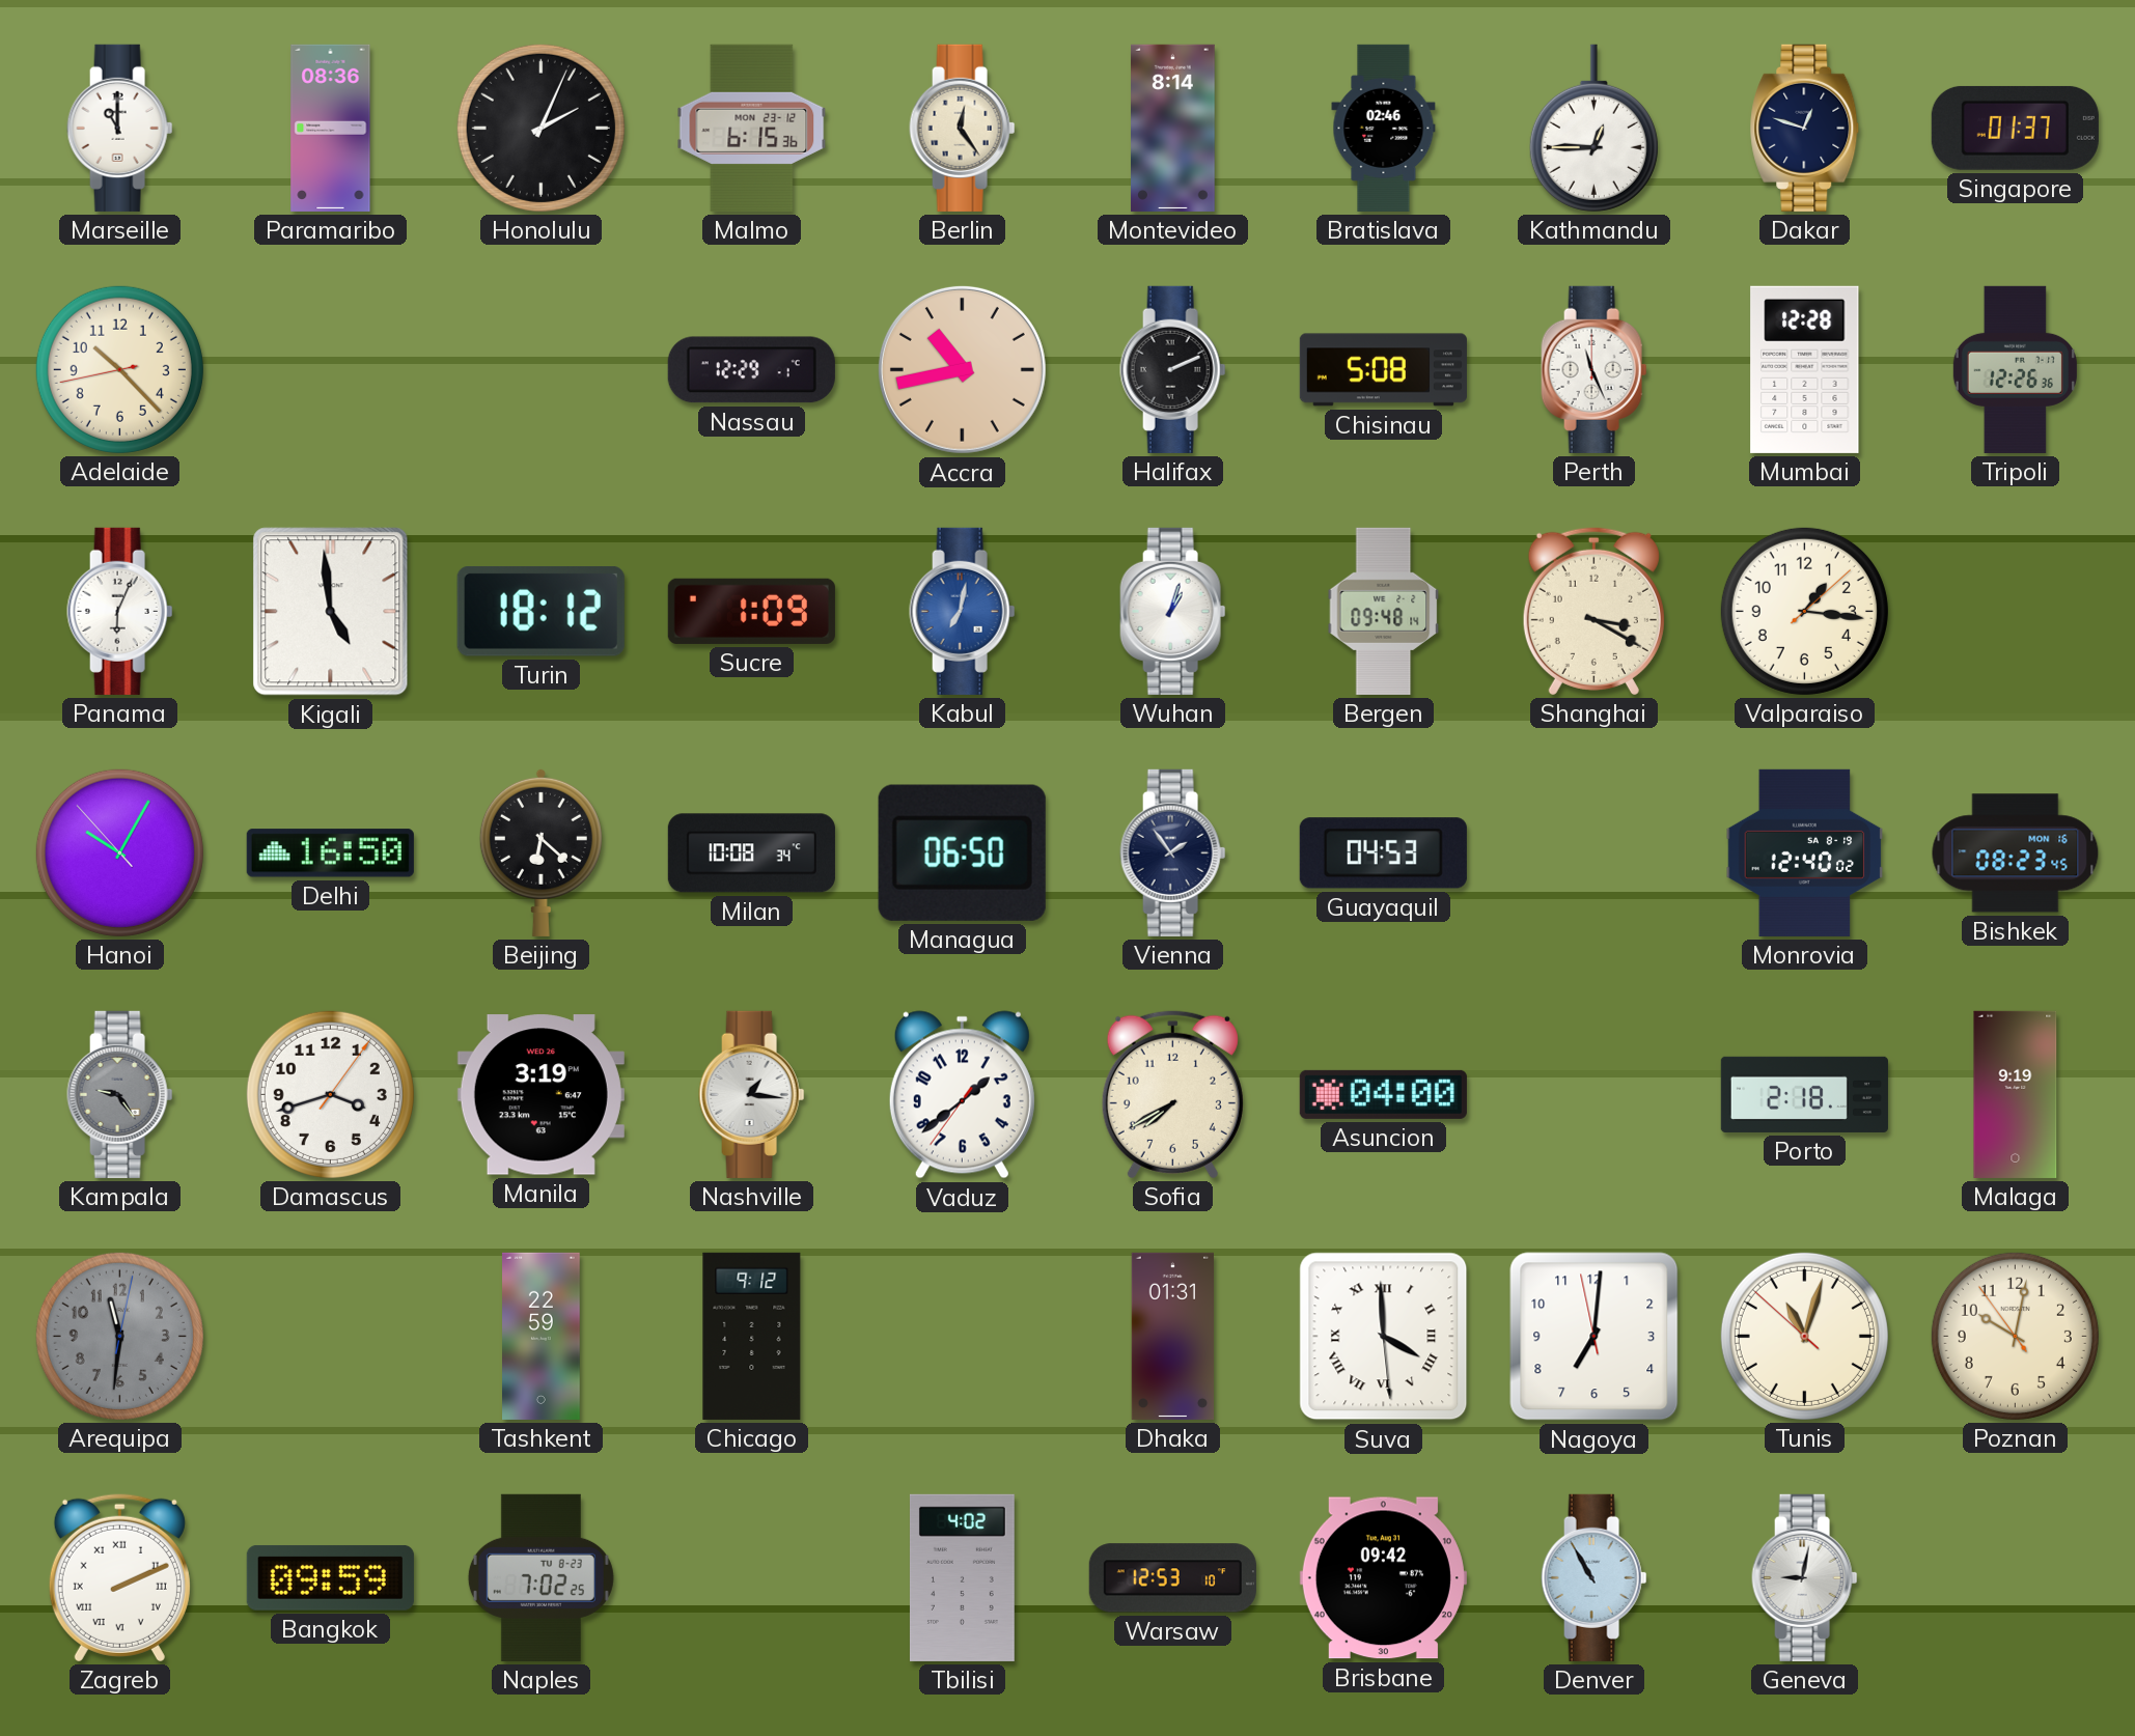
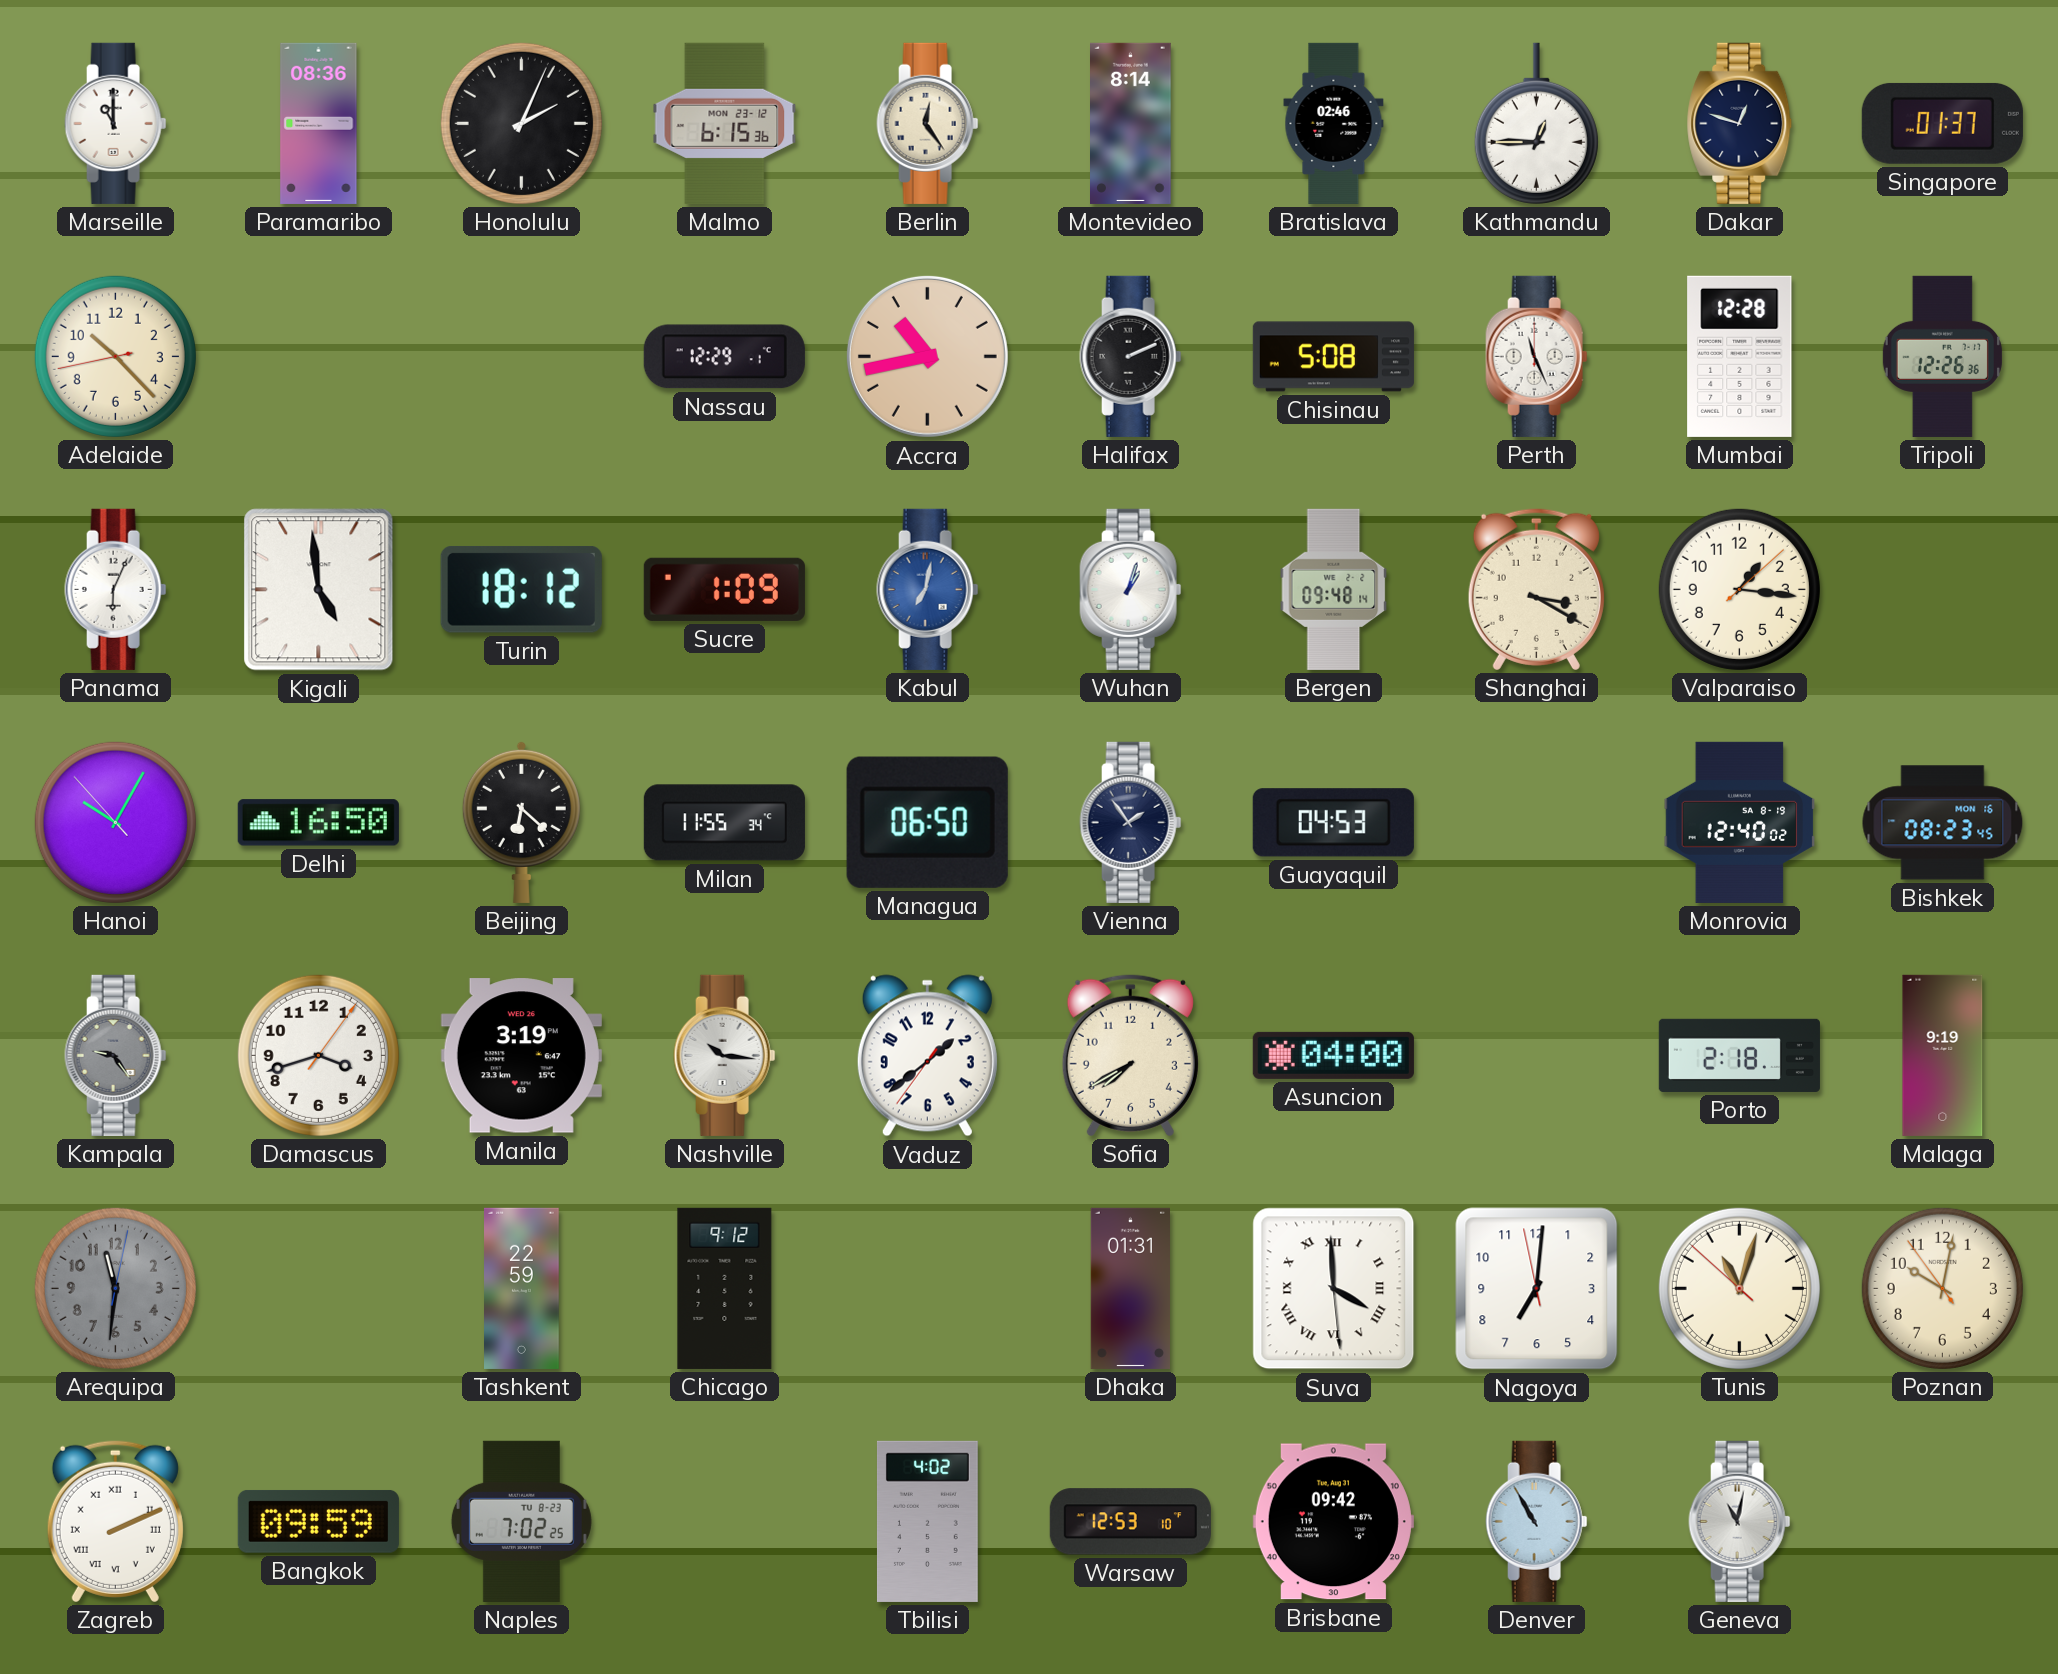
Milan: 10:08 -> 11:55
Nashville: 1:16 -> 10:16
Geneva: 9:02 -> 11:02
